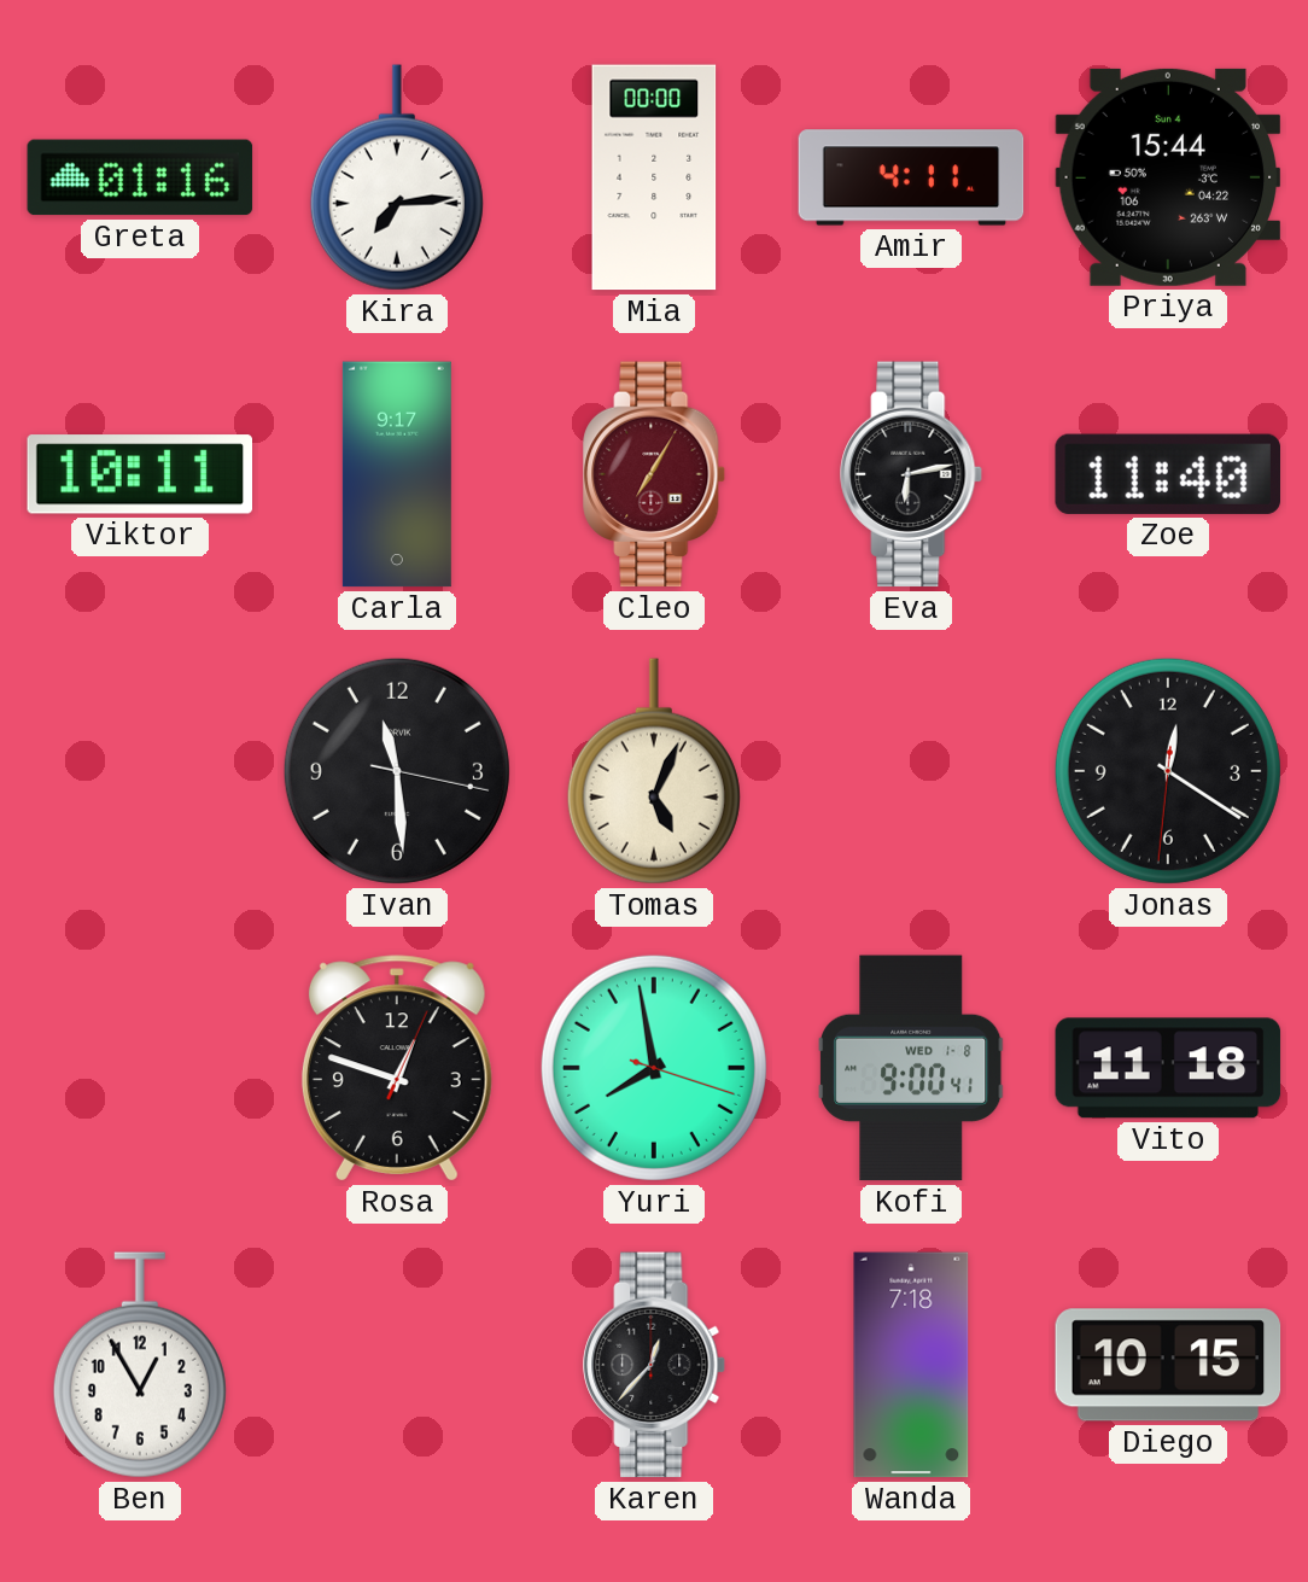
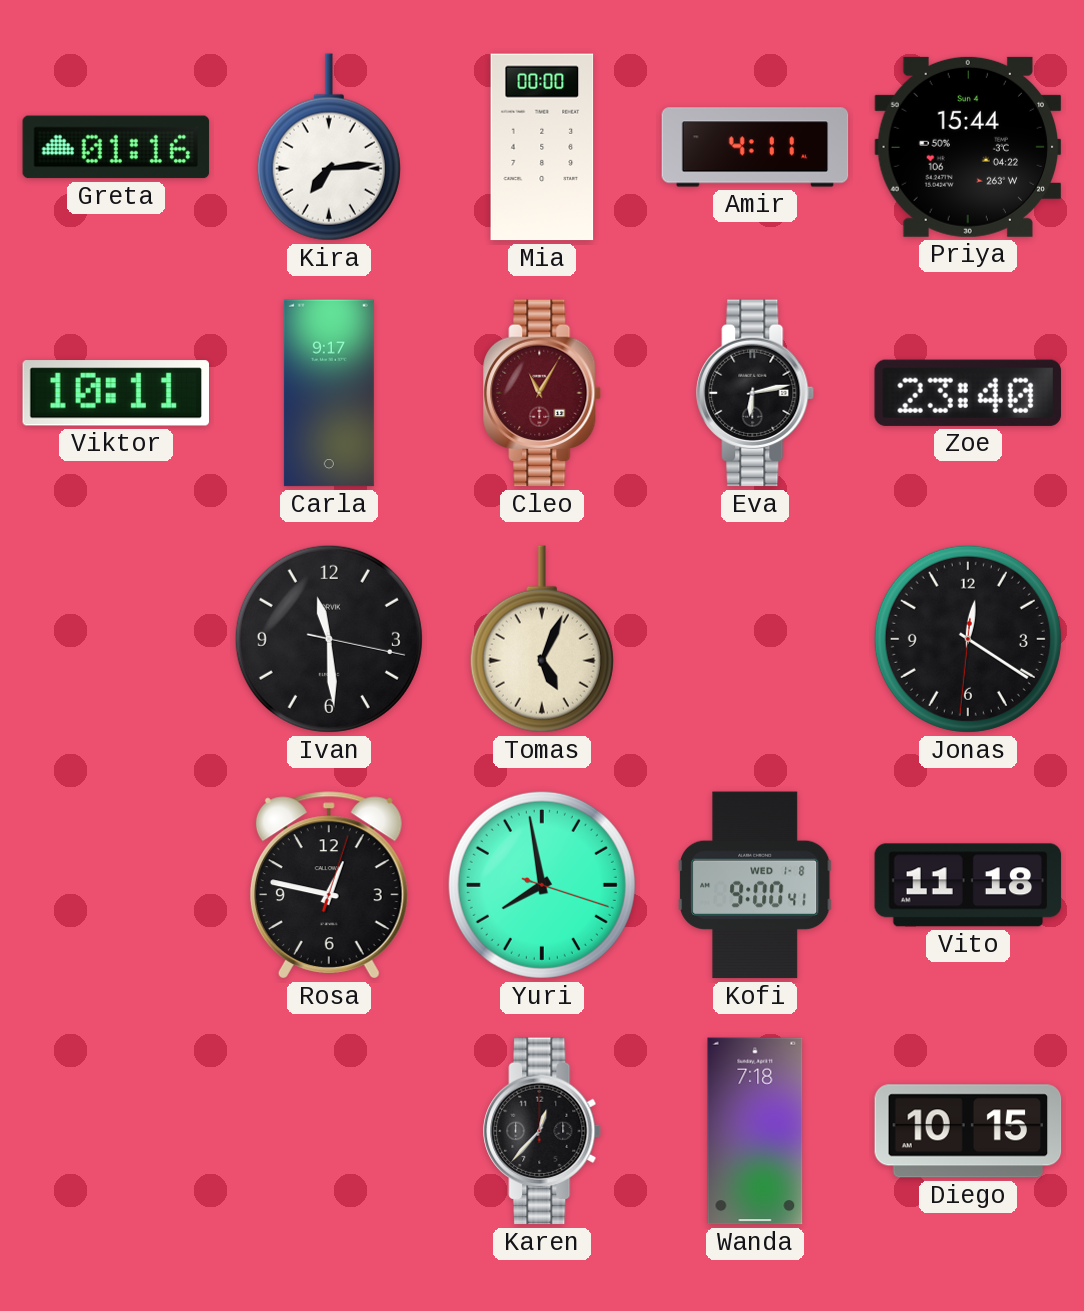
Cleo: 7:05 -> 11:05
Zoe: 11:40 -> 23:40
Rosa: 12:48 -> 12:47
Ben: 12:55 -> none
